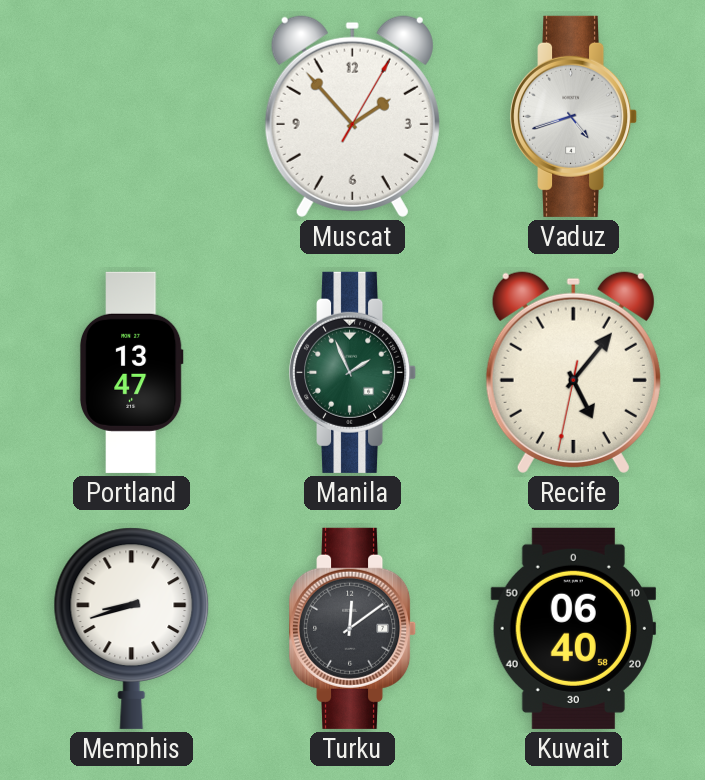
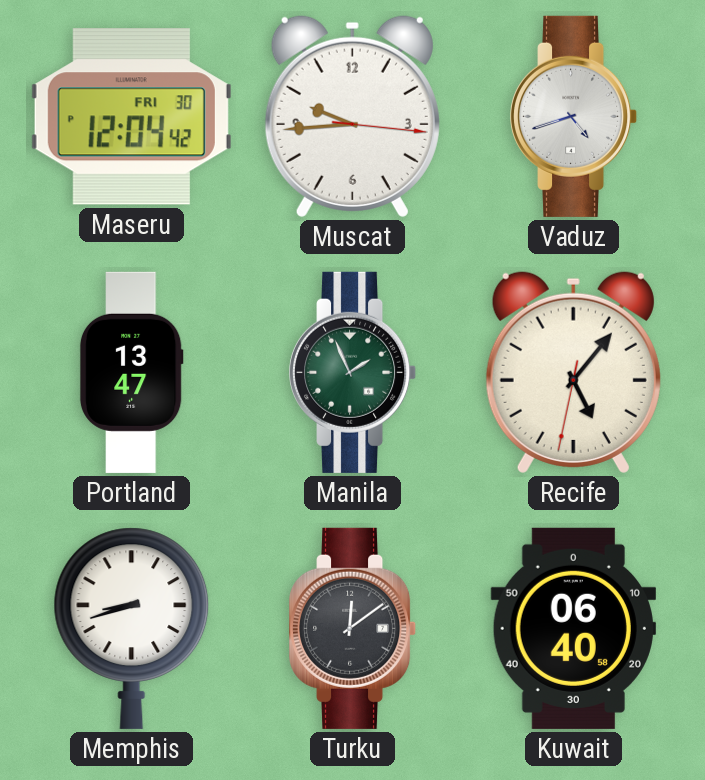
Maseru: none -> 12:04
Muscat: 1:53 -> 9:44
